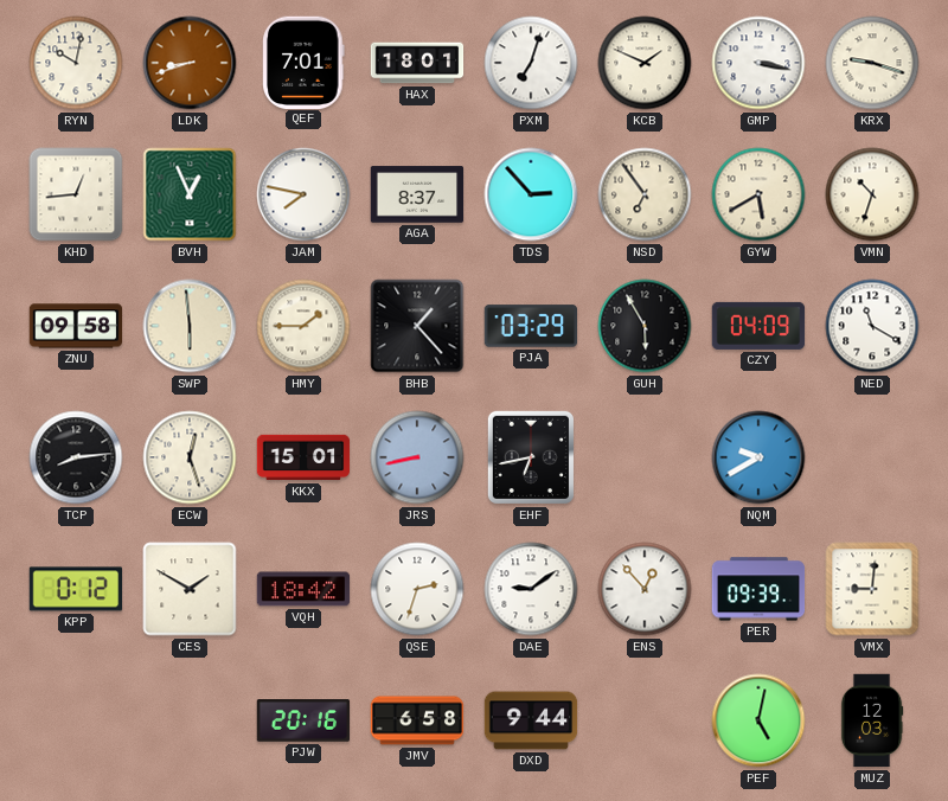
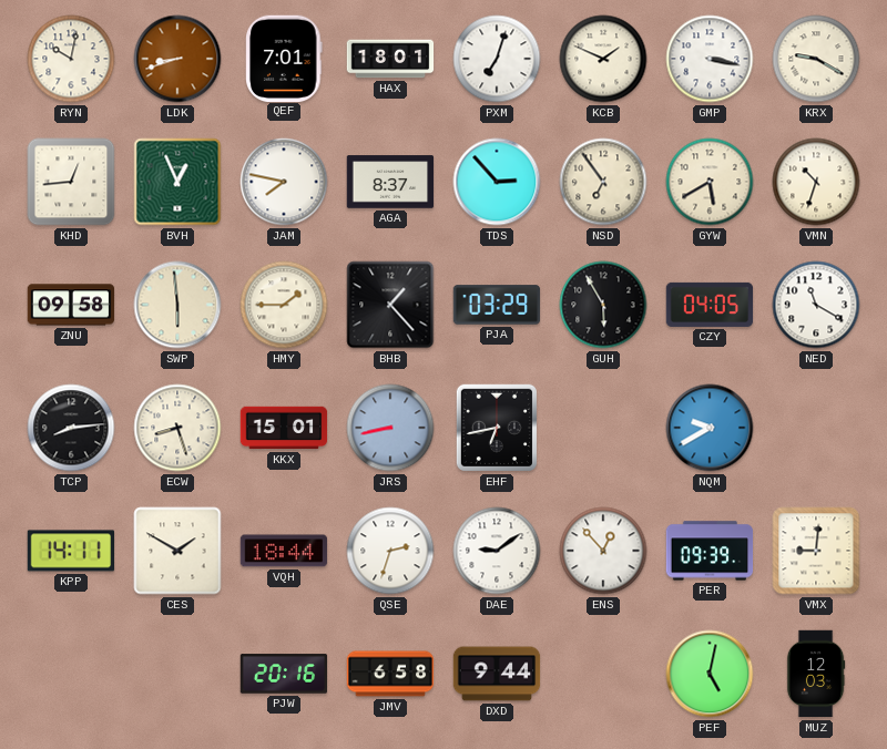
KRX: 9:18 -> 9:20
CZY: 04:09 -> 04:05
ECW: 12:27 -> 8:27
KPP: 0:12 -> 14:11
VQH: 18:42 -> 18:44
